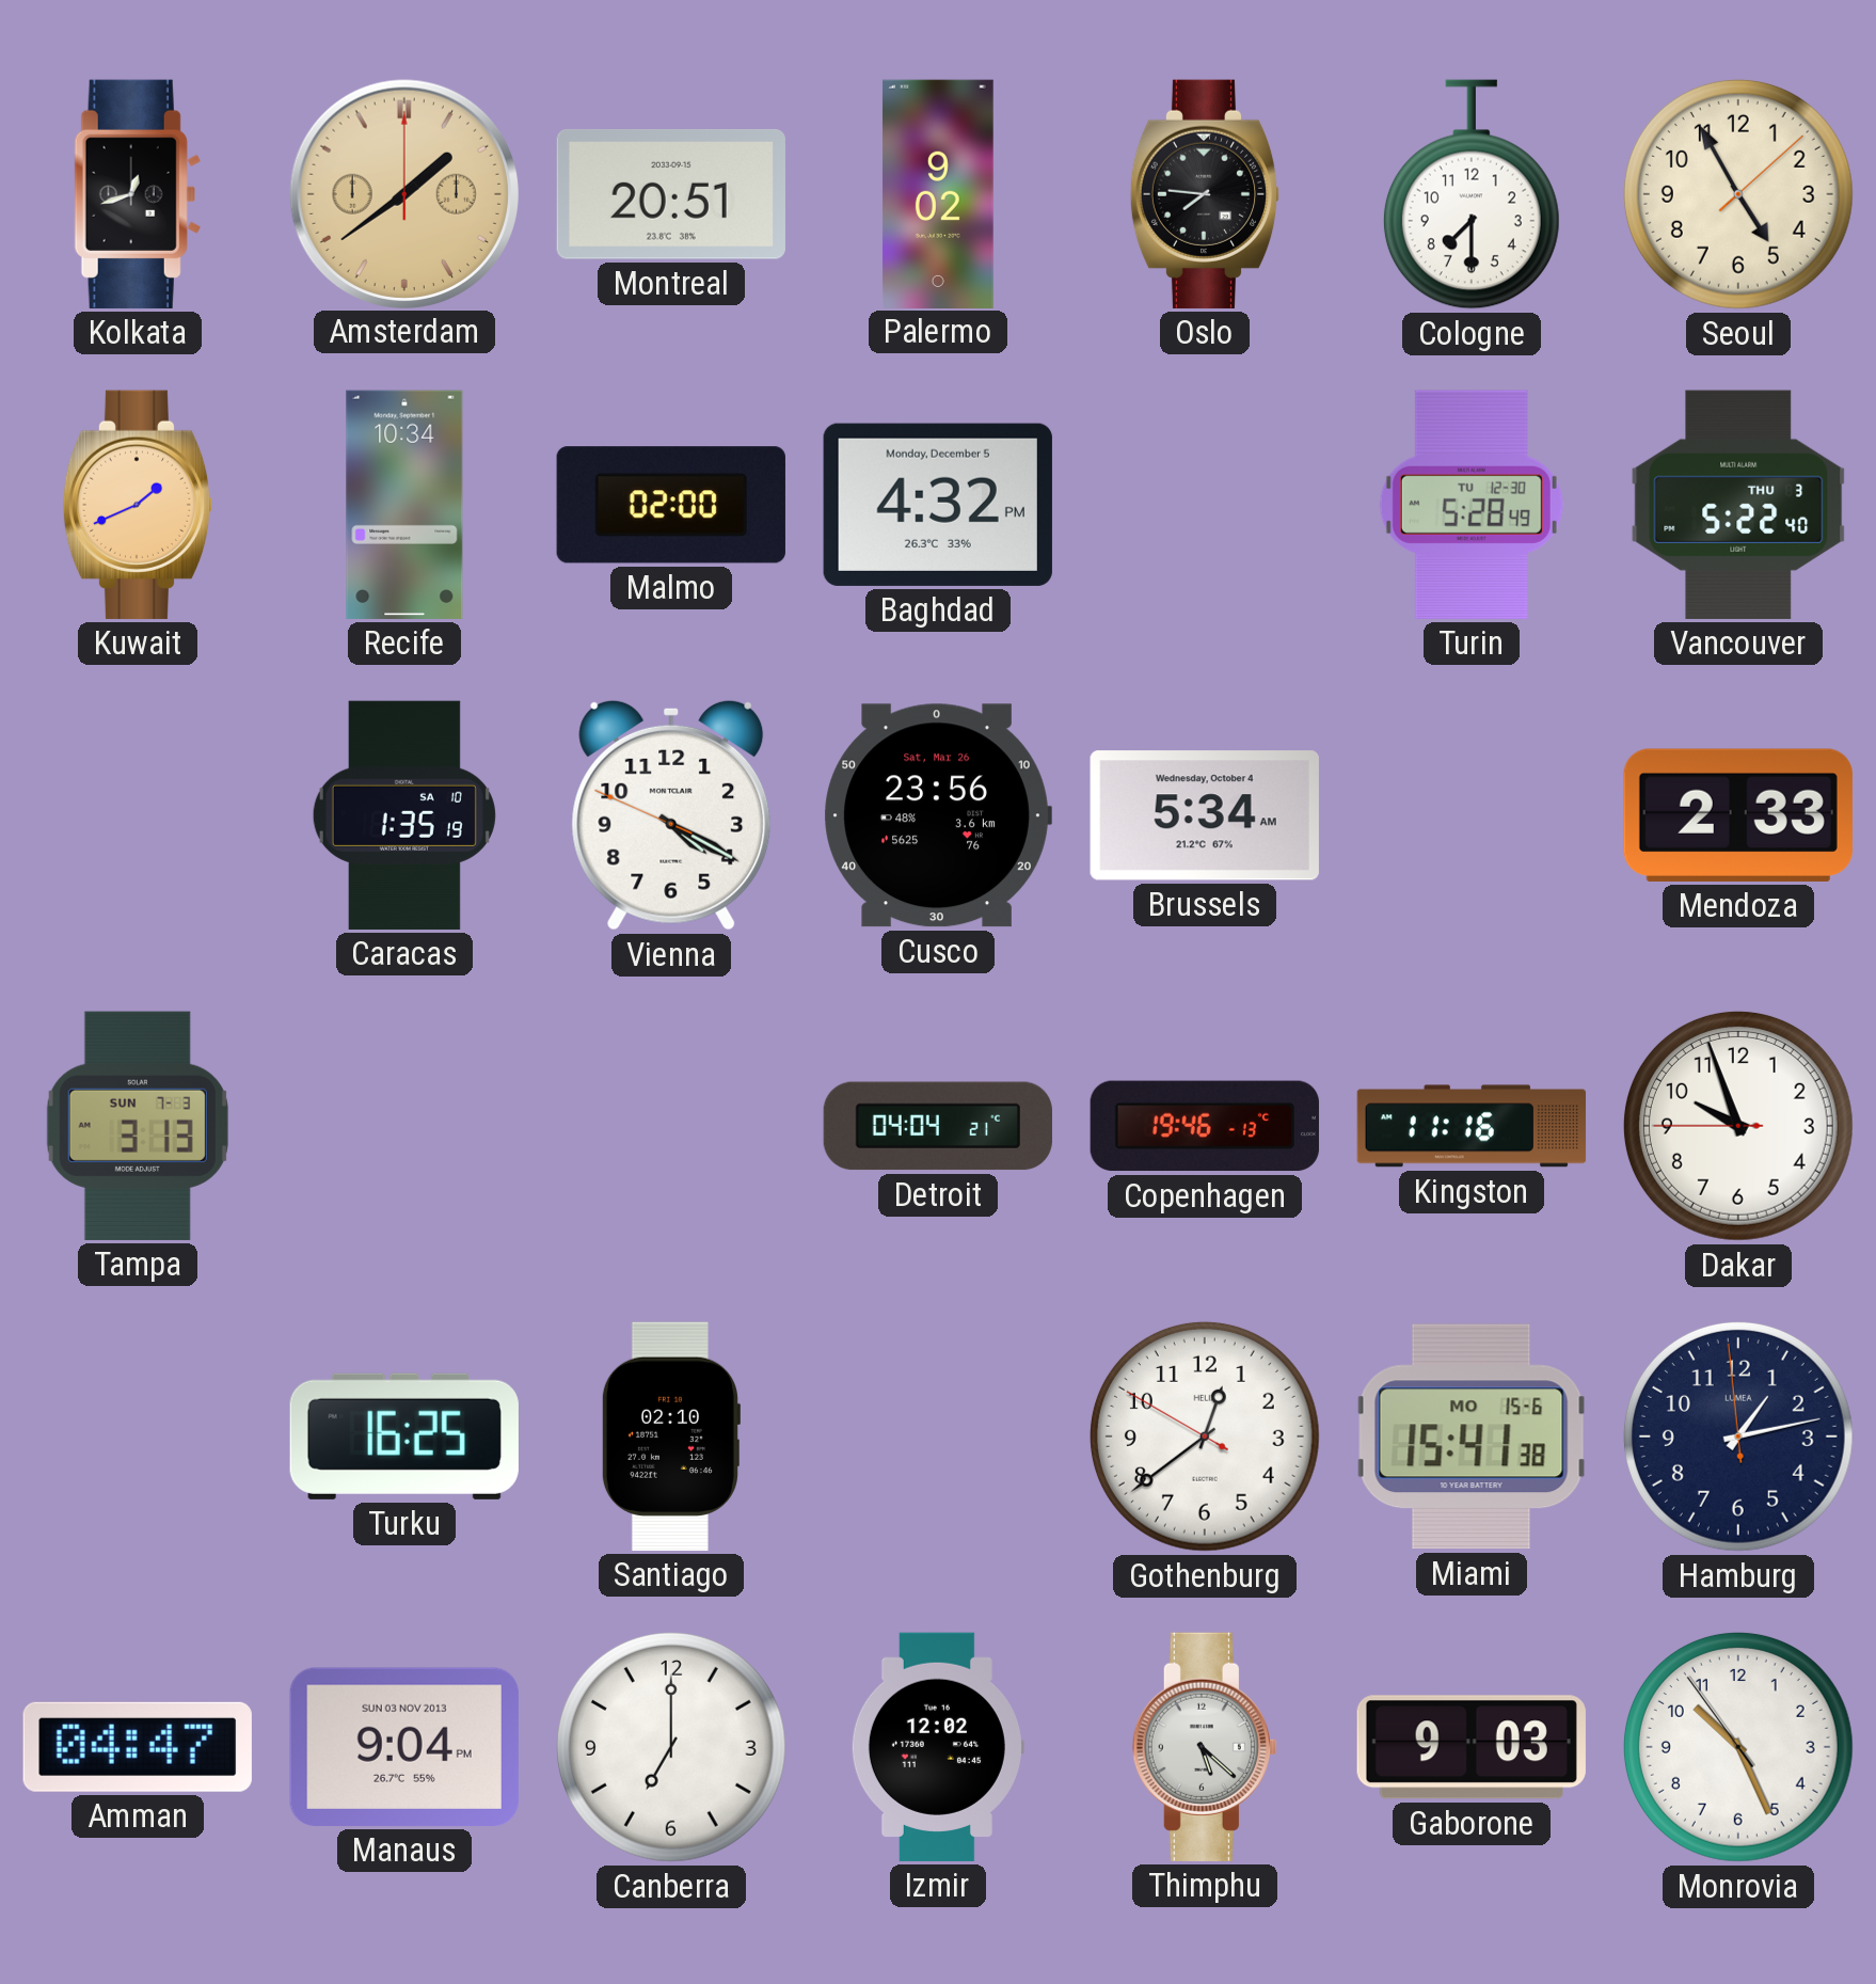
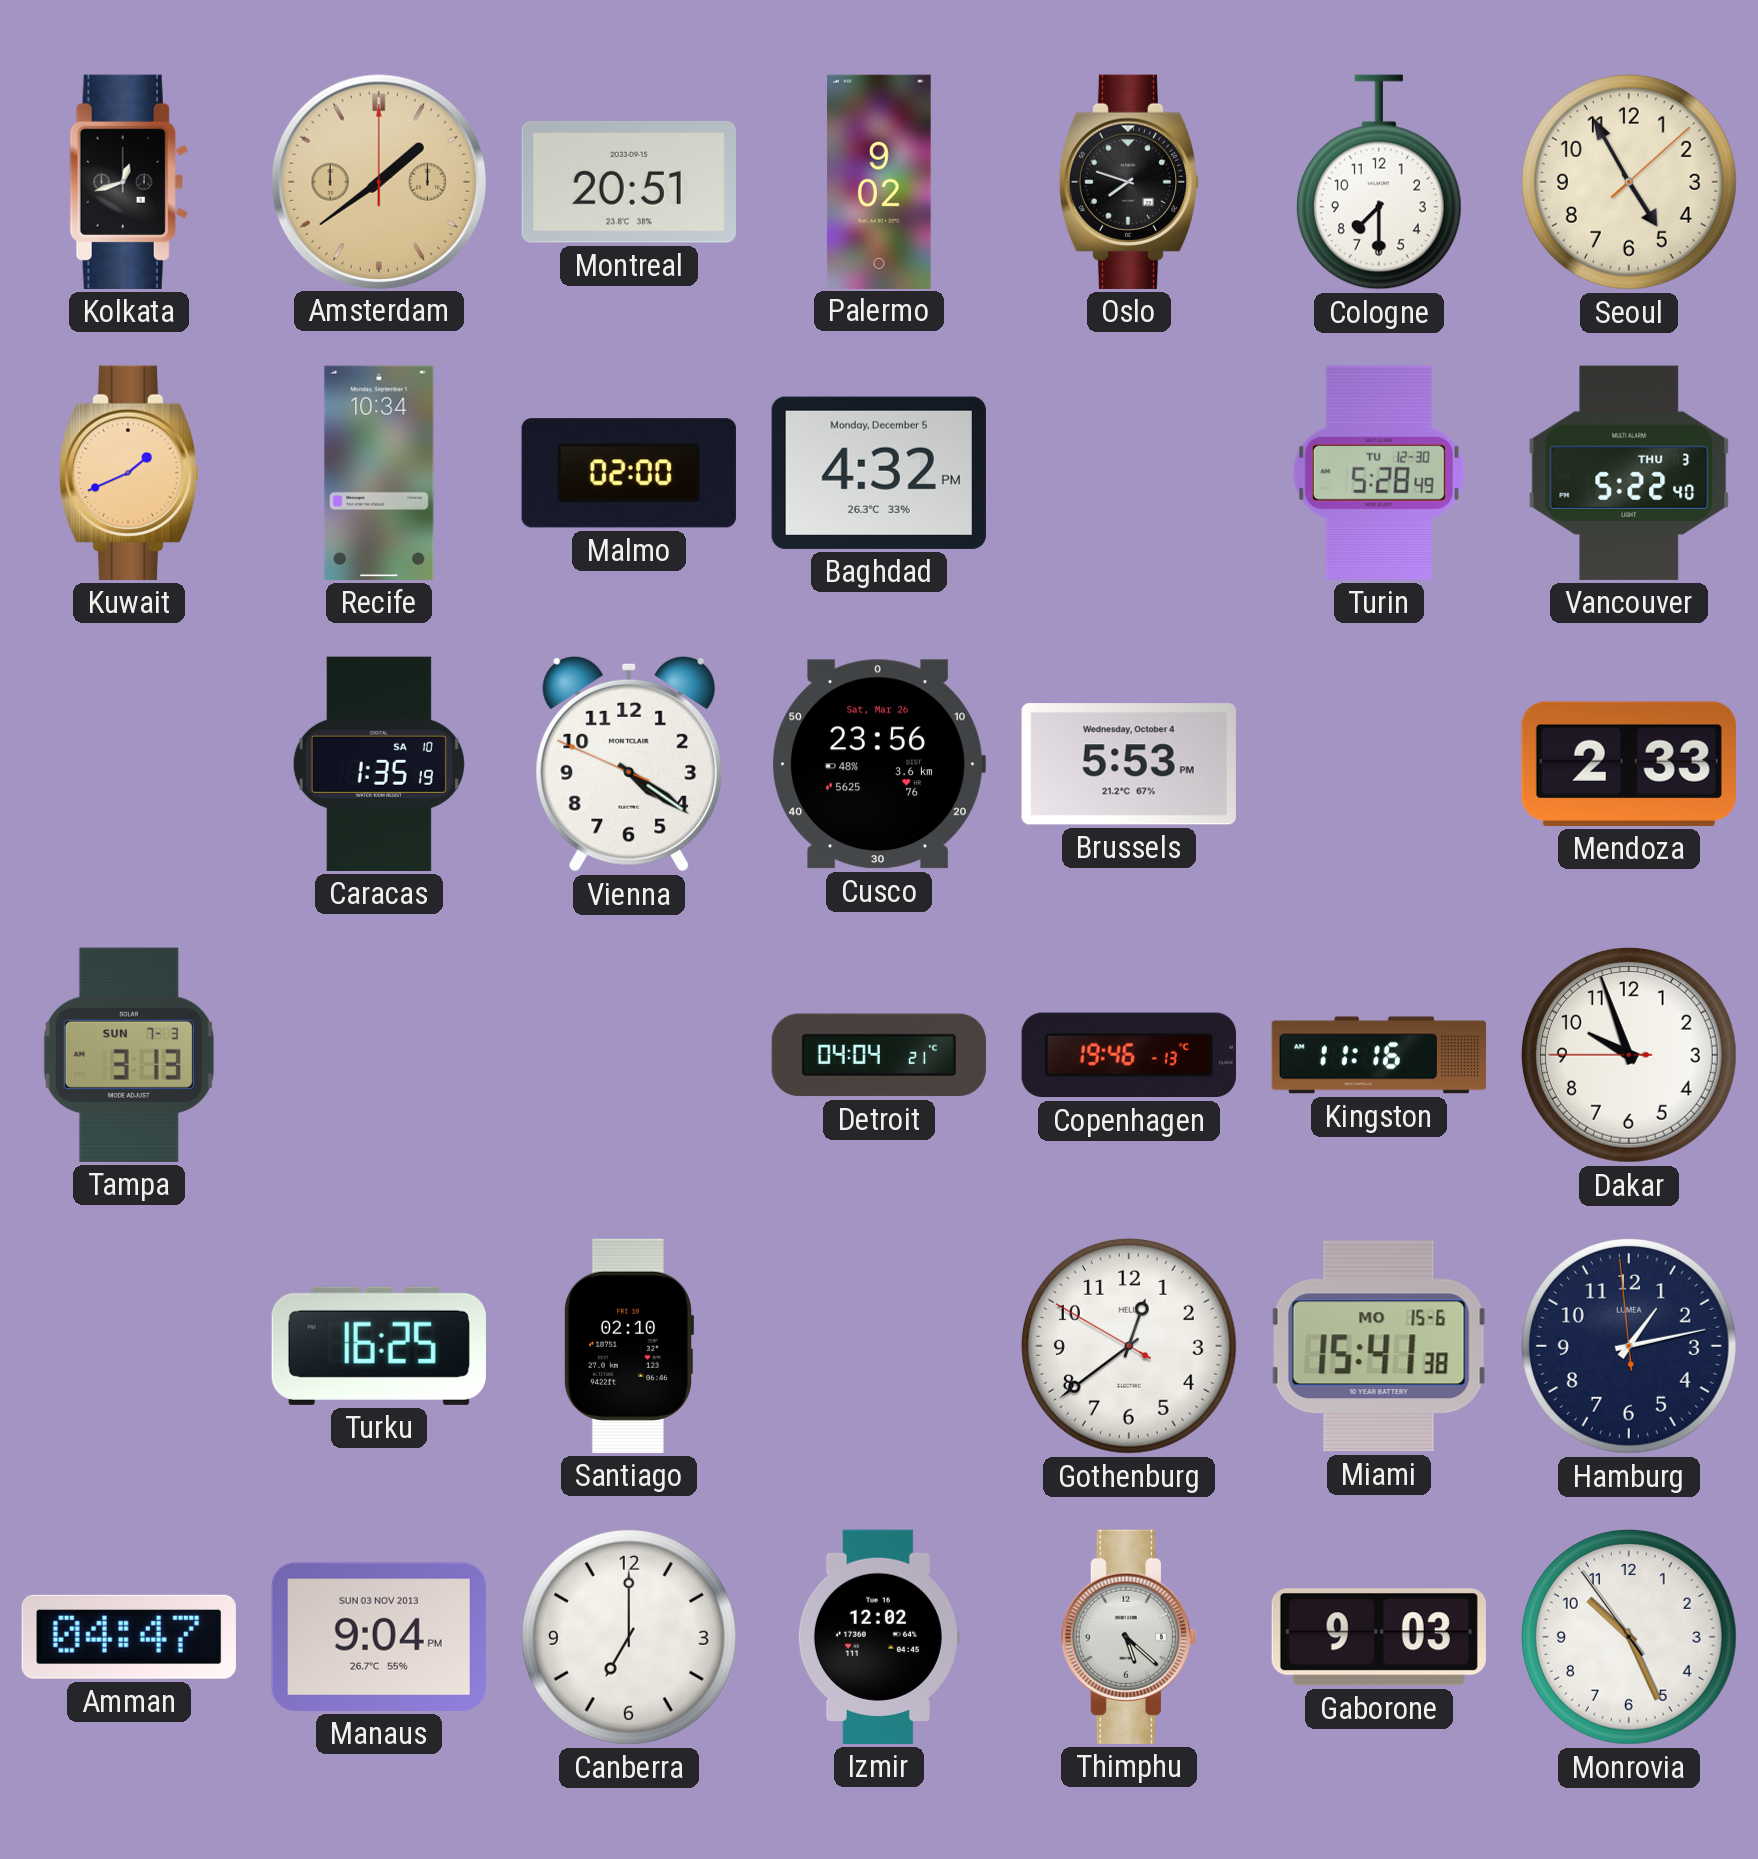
Oslo: 7:46 -> 7:48
Vienna: 4:19 -> 4:20
Brussels: 5:34 -> 5:53
